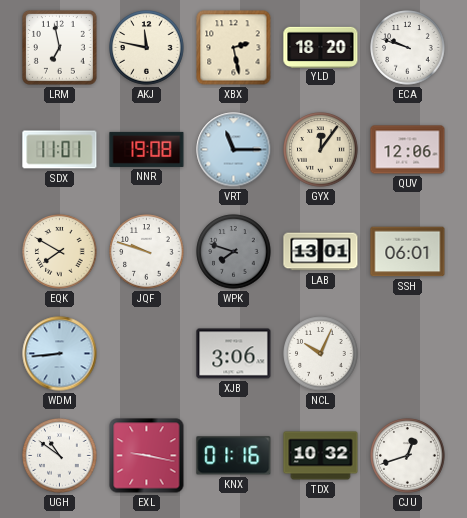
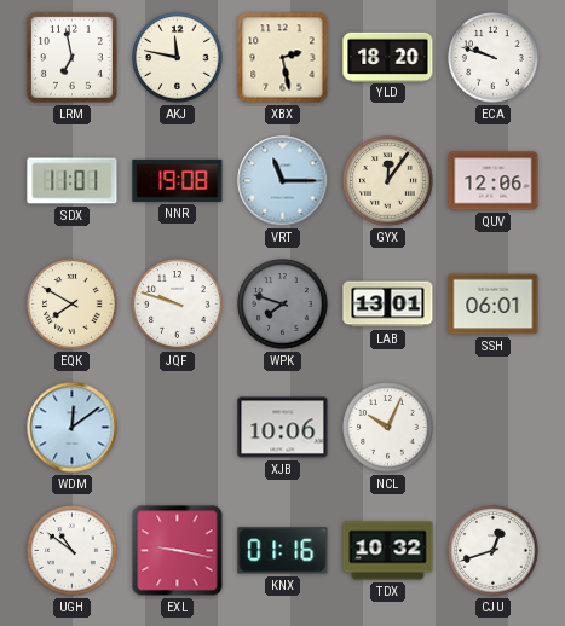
WDM: 8:44 -> 12:09
XJB: 3:06 -> 10:06
